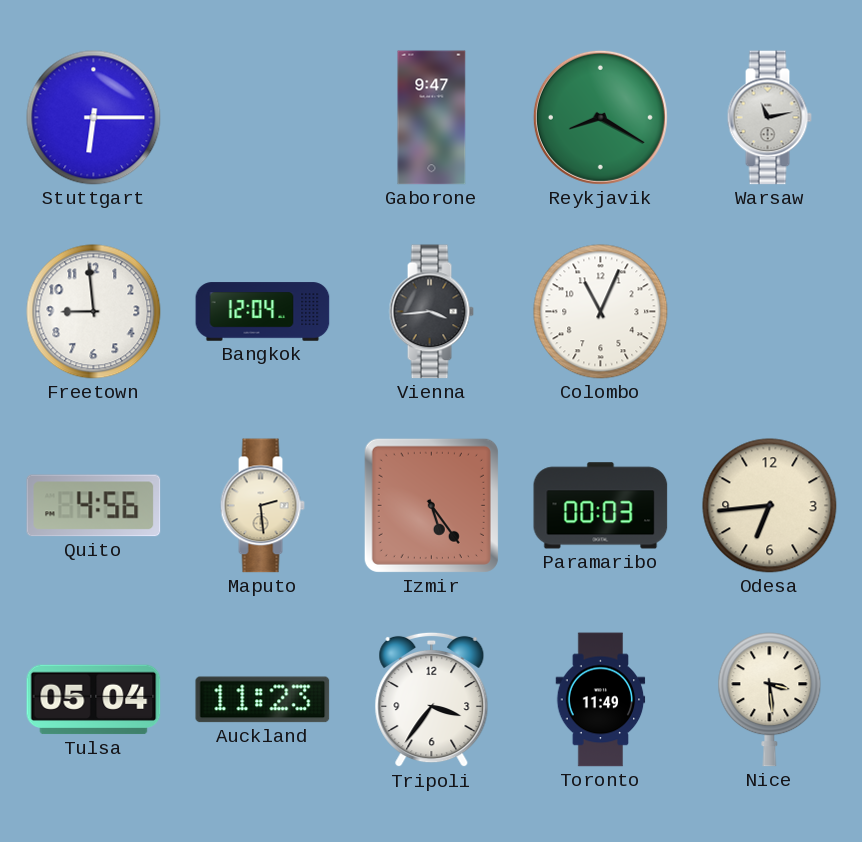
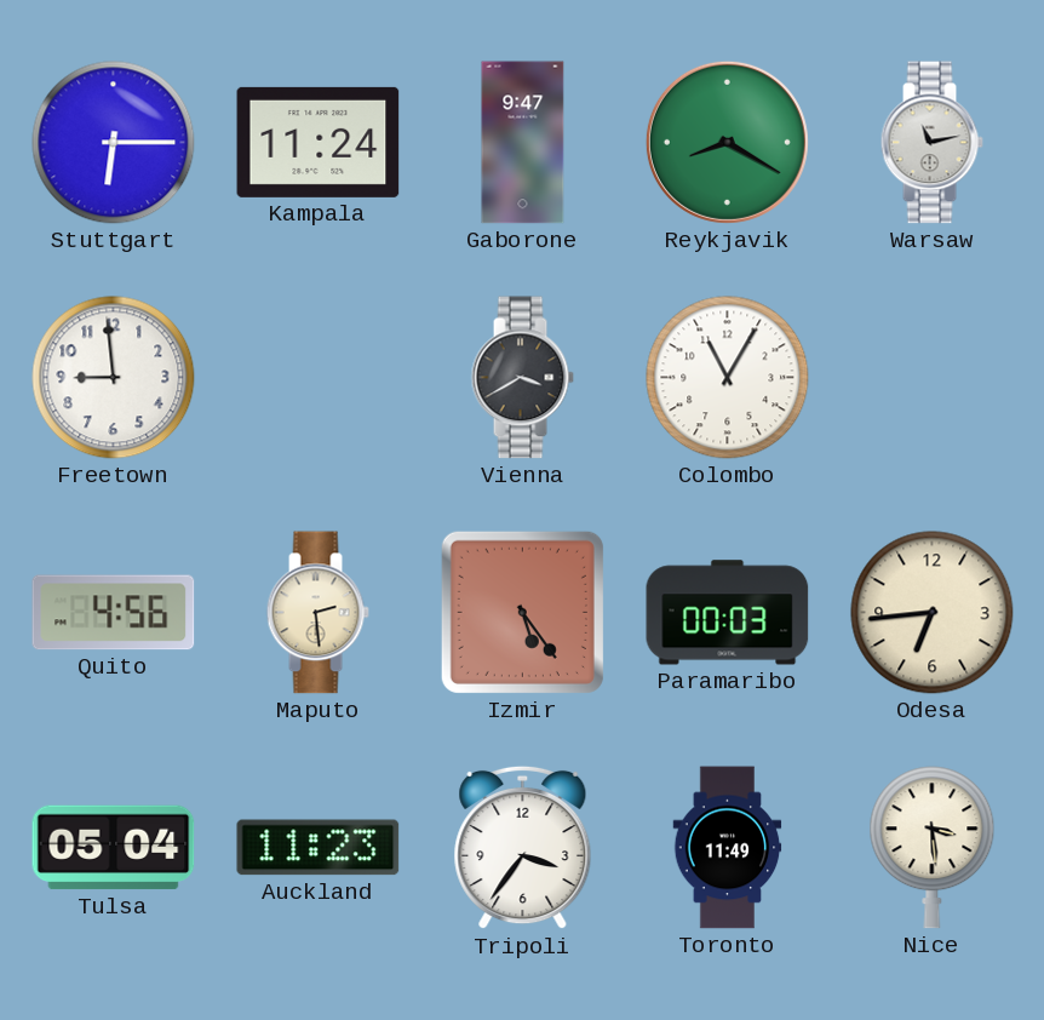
Kampala: none -> 11:24
Bangkok: 12:04 -> none
Vienna: 3:44 -> 3:40
Colombo: 11:04 -> 11:05
